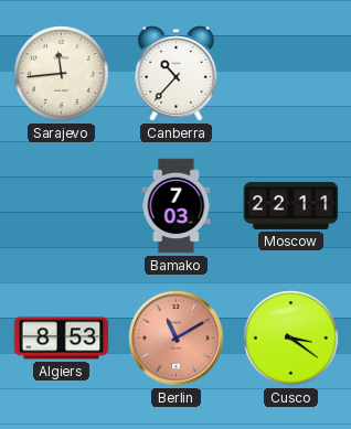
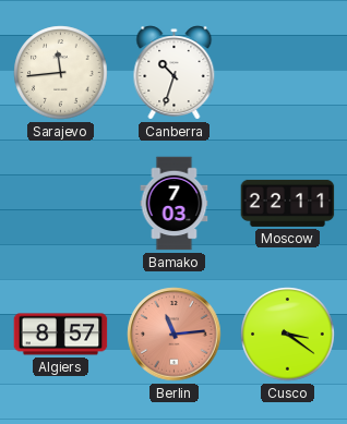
Canberra: 10:37 -> 10:33
Algiers: 8:53 -> 8:57
Berlin: 11:10 -> 11:14
